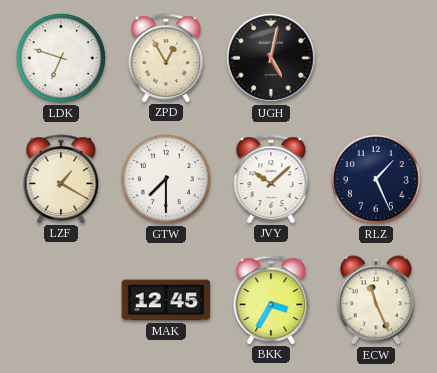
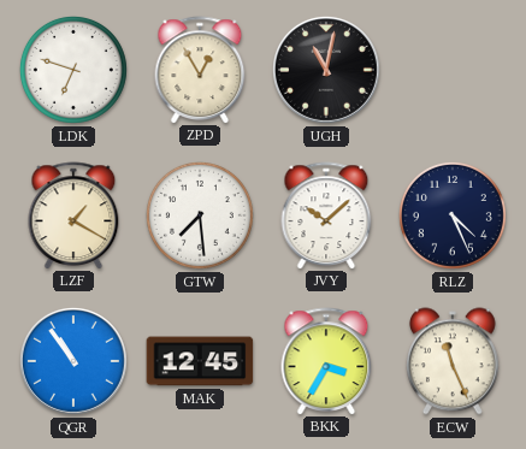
UGH: 5:02 -> 11:02
GTW: 7:30 -> 7:29
RLZ: 1:26 -> 4:26
QGR: none -> 10:54
